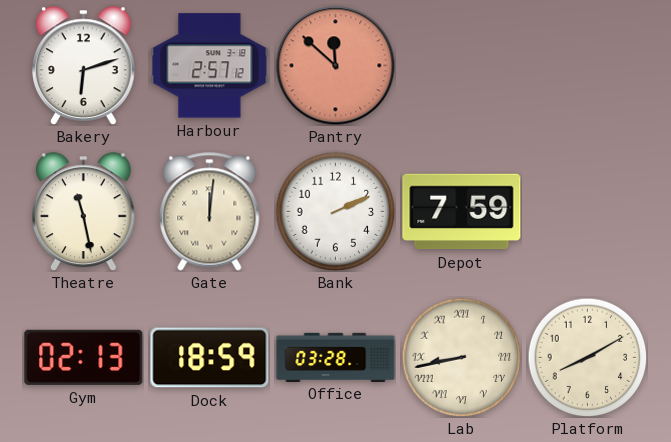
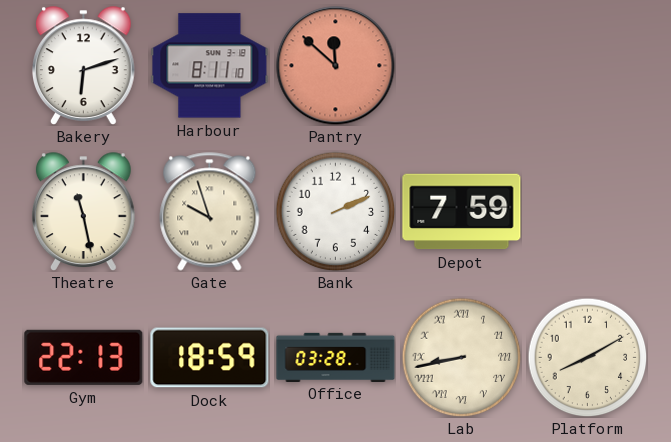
Harbour: 2:57 -> 8:11
Gate: 12:01 -> 9:57
Gym: 02:13 -> 22:13
